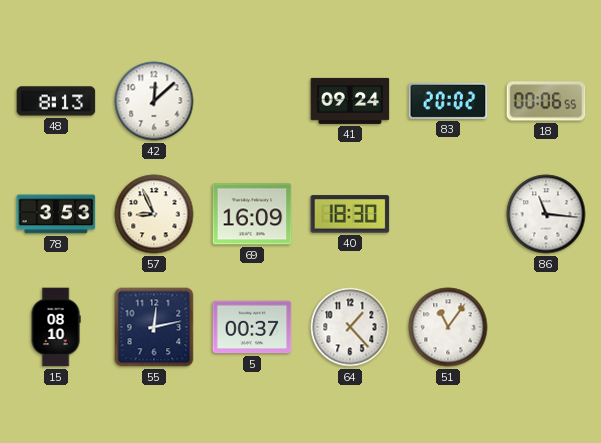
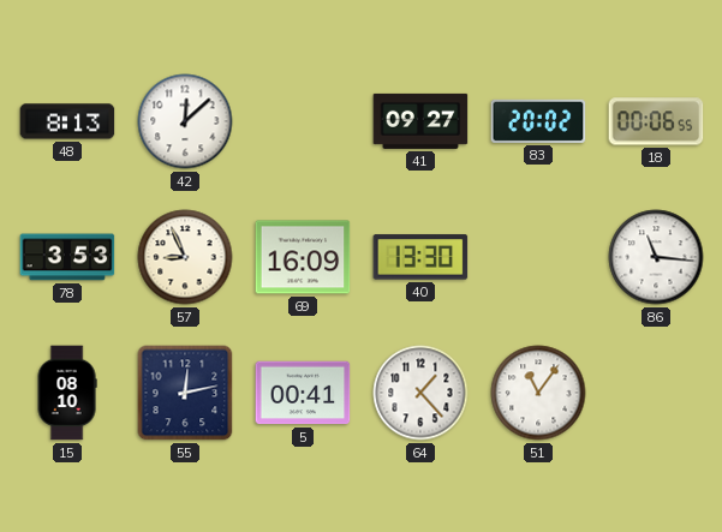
41: 09:24 -> 09:27
40: 18:30 -> 13:30
5: 00:37 -> 00:41
